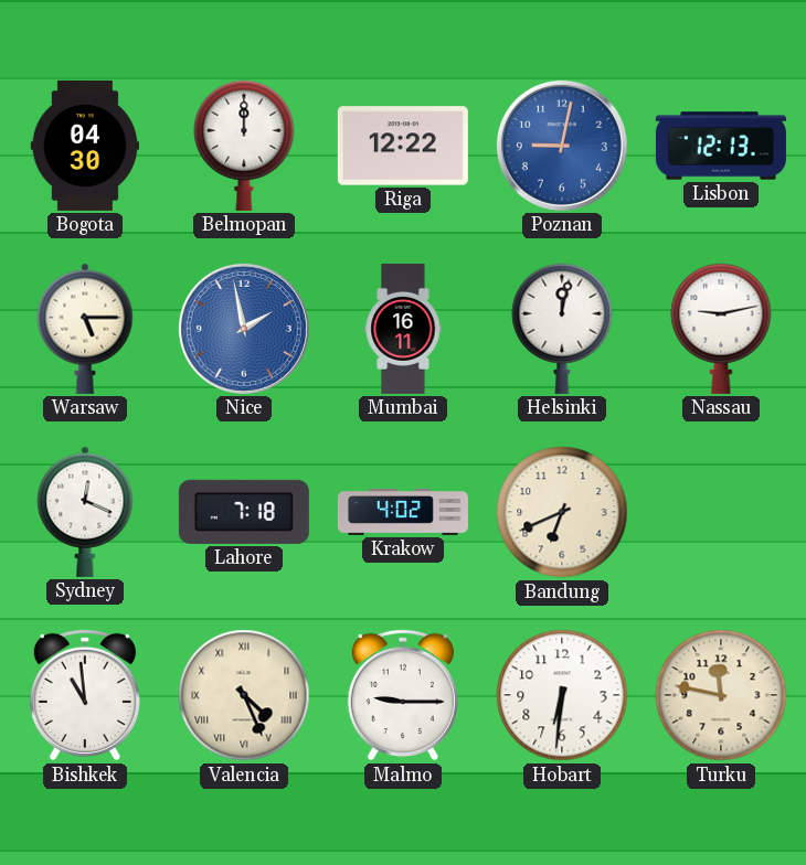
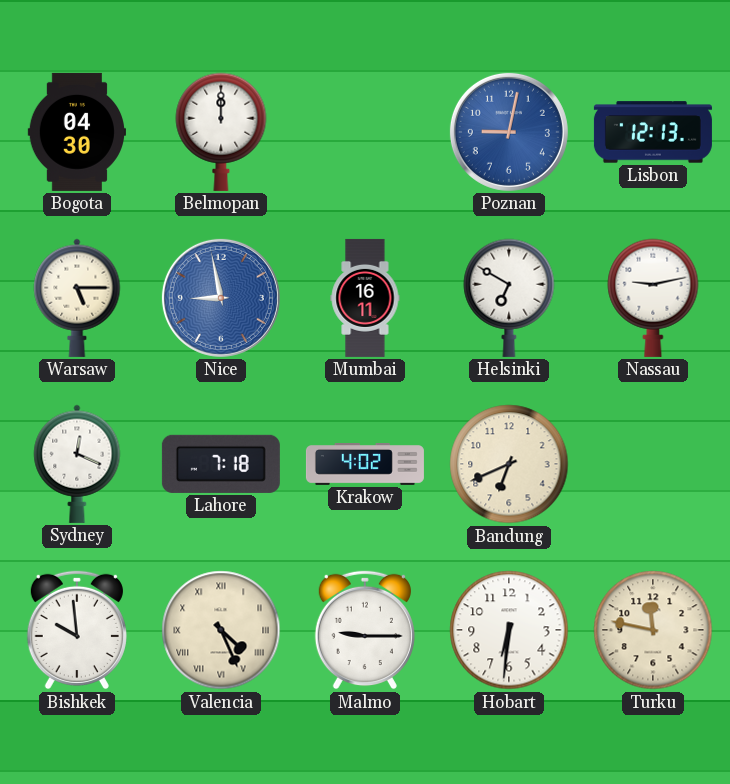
Riga: 12:22 -> none
Nice: 1:58 -> 8:58
Helsinki: 12:02 -> 6:50
Bishkek: 10:59 -> 9:59
